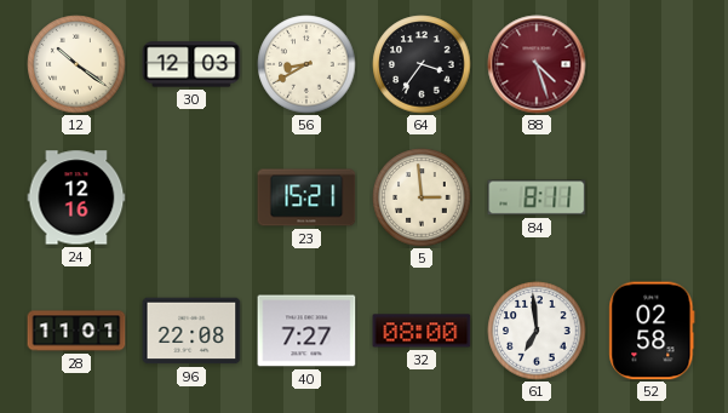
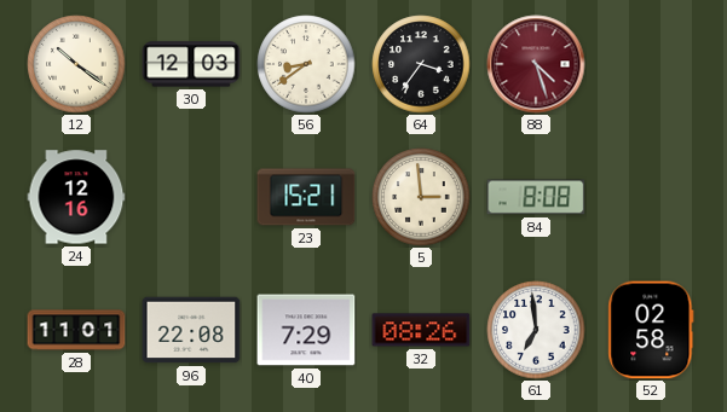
56: 8:40 -> 8:39
84: 8:11 -> 8:08
40: 7:27 -> 7:29
32: 08:00 -> 08:26
